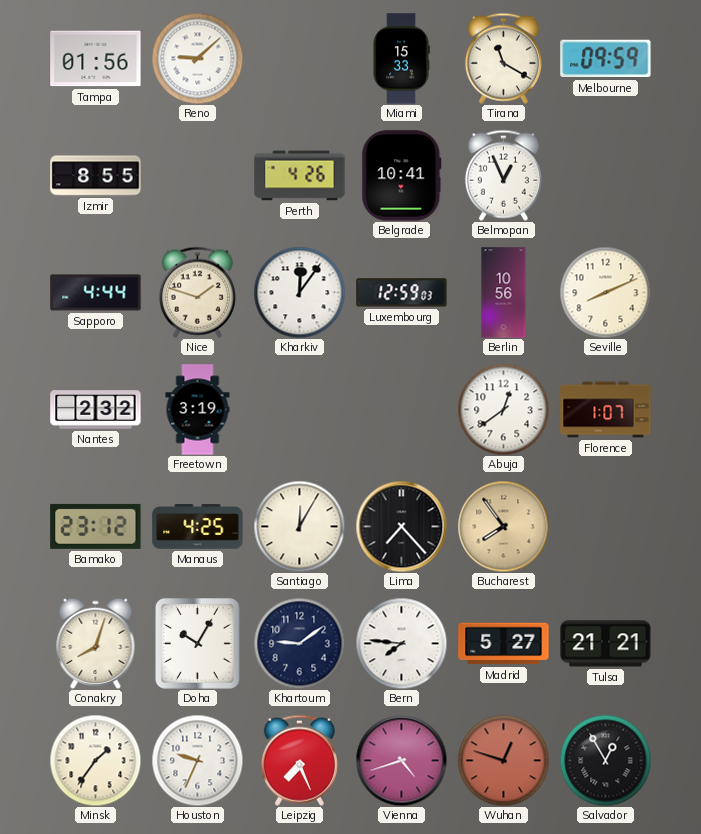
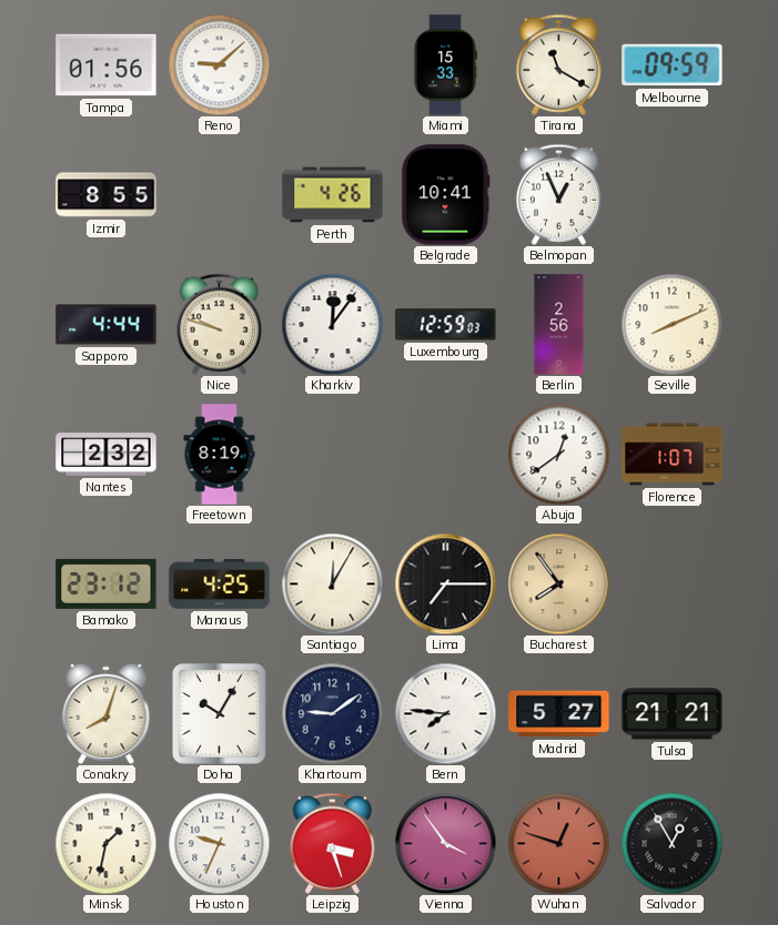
Nice: 1:48 -> 9:48
Berlin: 10:56 -> 2:56
Freetown: 3:19 -> 8:19
Lima: 7:23 -> 7:15
Minsk: 1:36 -> 1:32
Leipzig: 7:26 -> 3:27
Vienna: 4:42 -> 3:54
